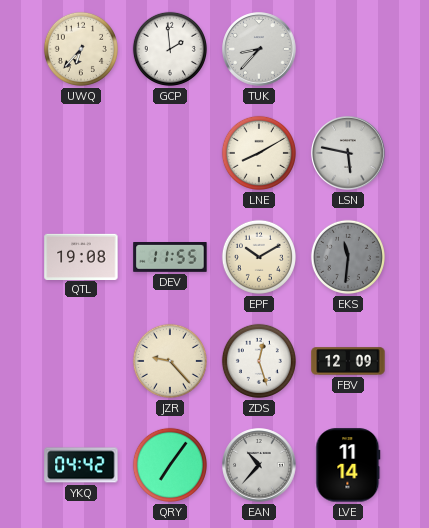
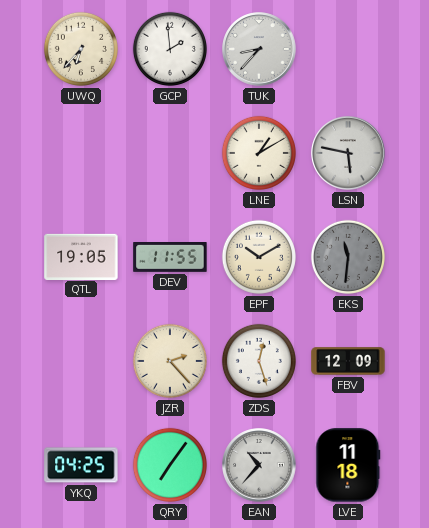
LNE: 8:10 -> 1:10
QTL: 19:08 -> 19:05
JZR: 9:23 -> 2:23
YKQ: 04:42 -> 04:25
LVE: 11:14 -> 11:18
